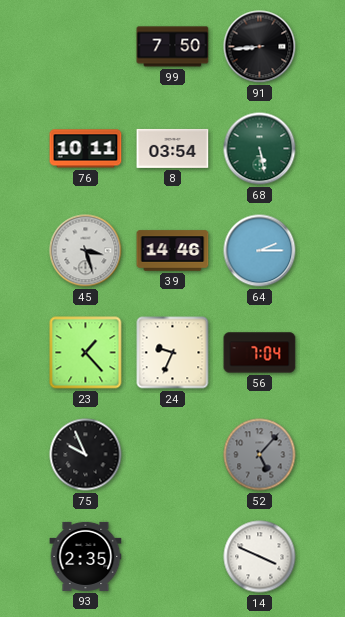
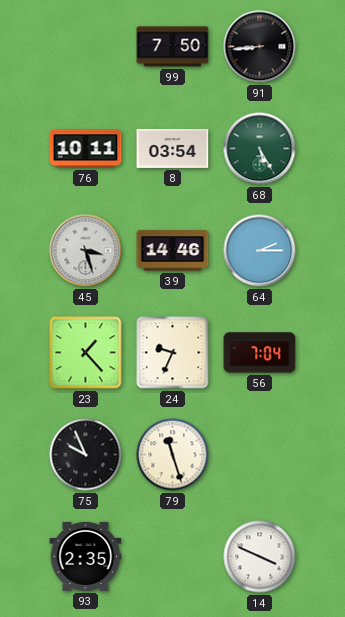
68: 5:28 -> 5:25
79: none -> 11:27
52: 5:07 -> none
